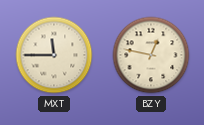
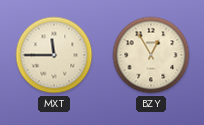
BZY: 12:47 -> 12:55
